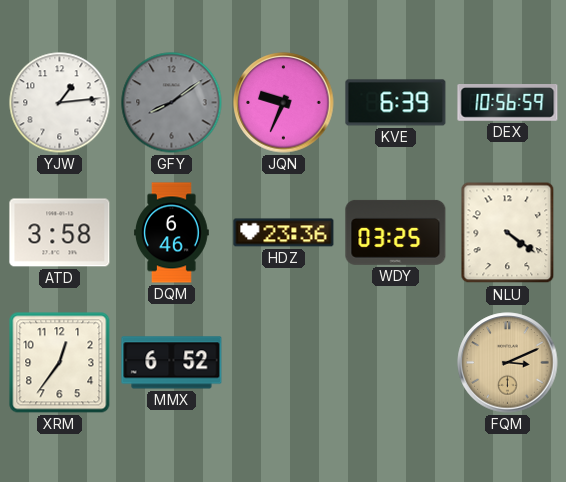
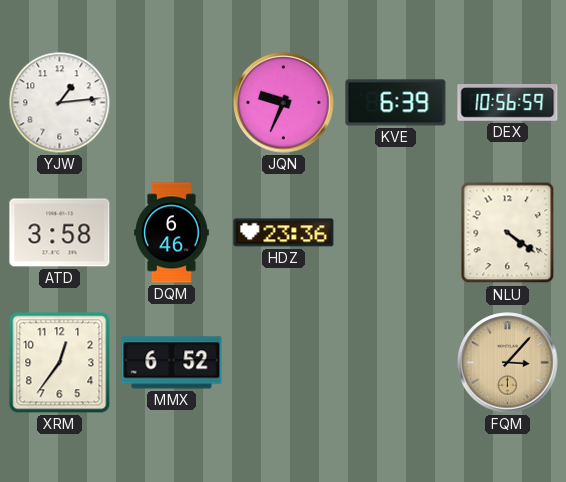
GFY: 8:09 -> none
WDY: 03:25 -> none
FQM: 3:11 -> 3:07
